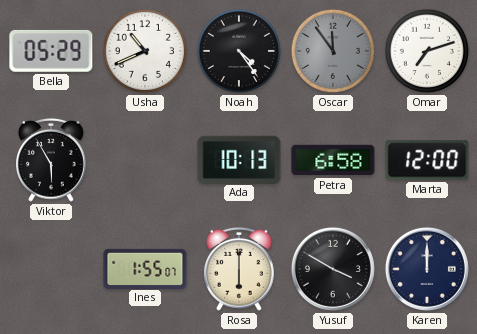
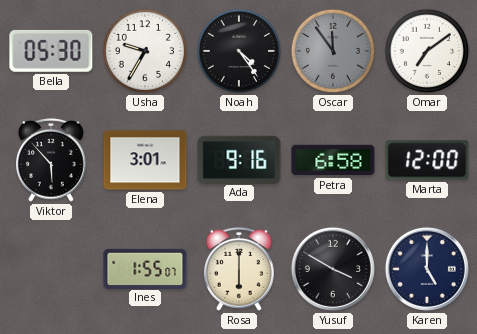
Bella: 05:29 -> 05:30
Usha: 10:41 -> 9:35
Omar: 7:12 -> 7:09
Viktor: 5:55 -> 5:53
Elena: none -> 3:01
Ada: 10:13 -> 9:16
Karen: 12:00 -> 5:00
